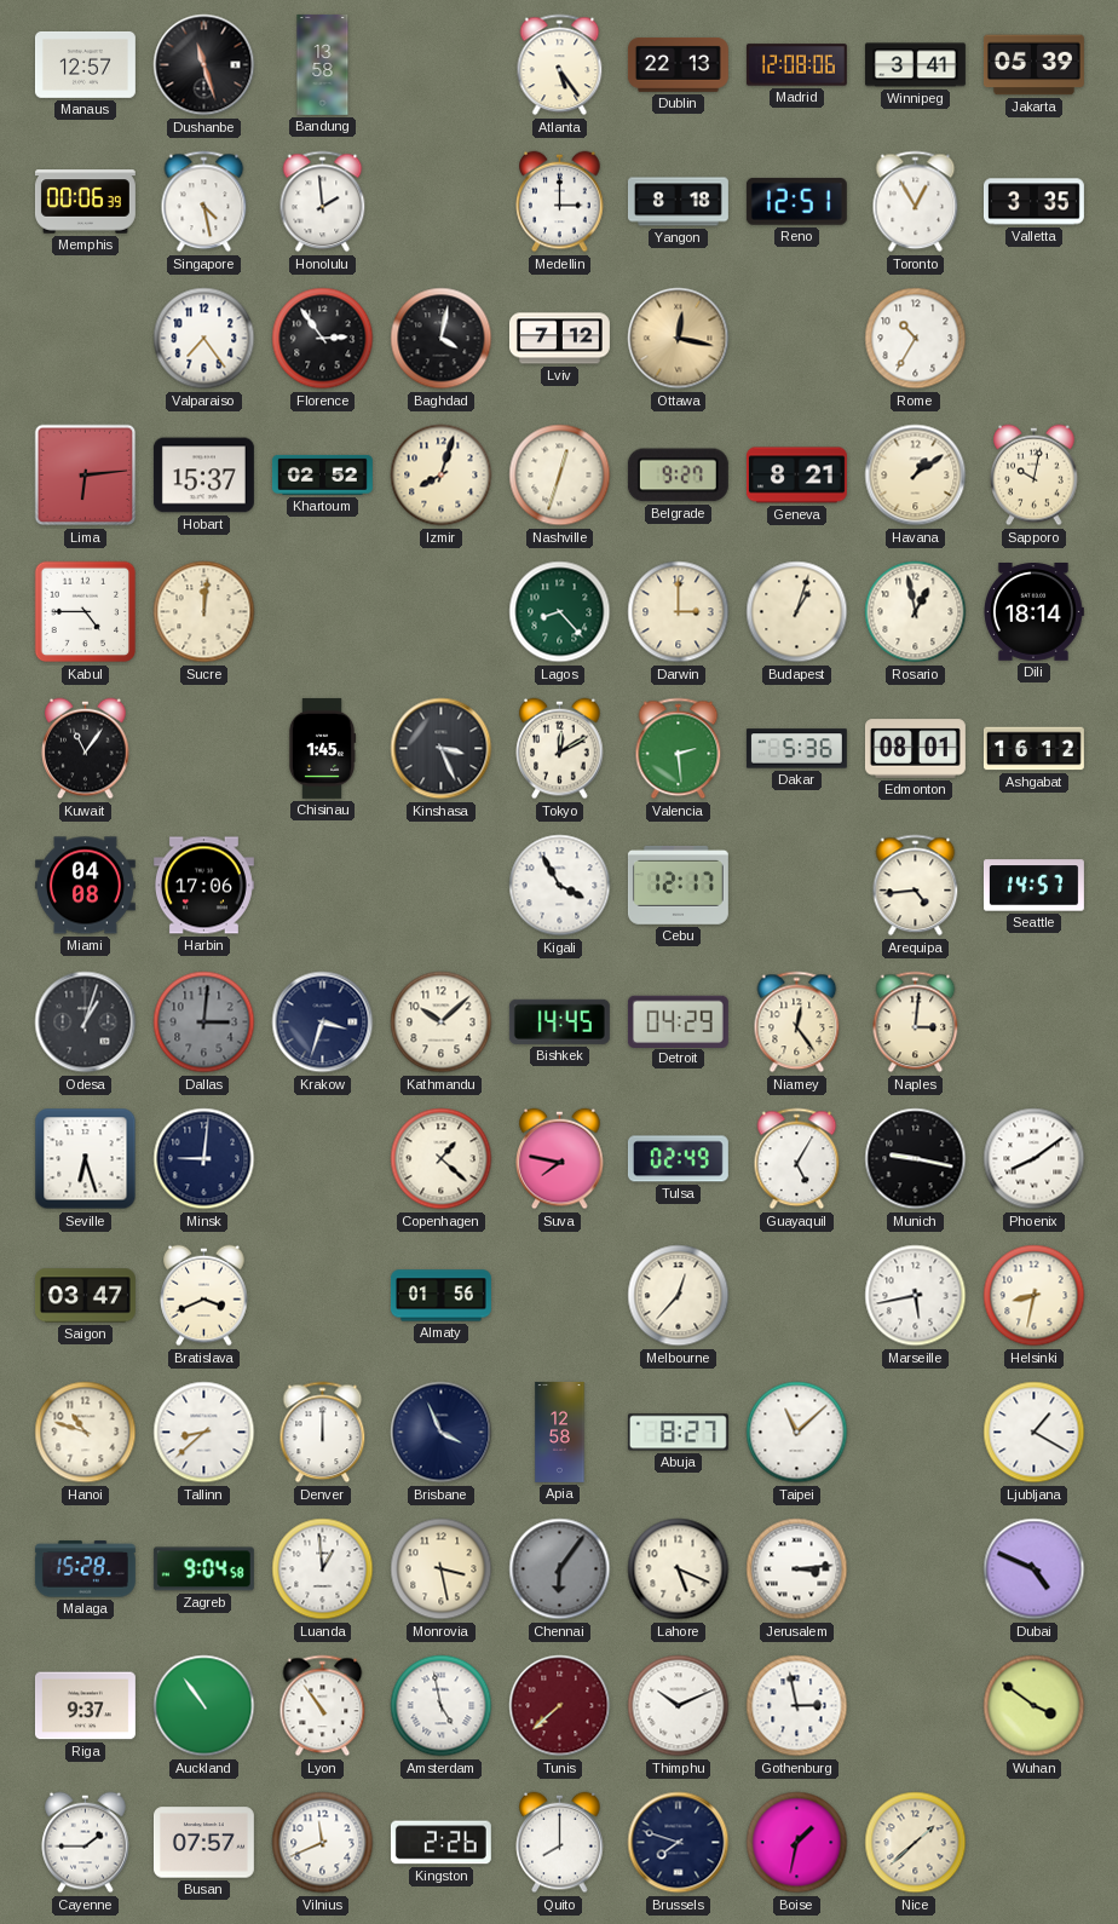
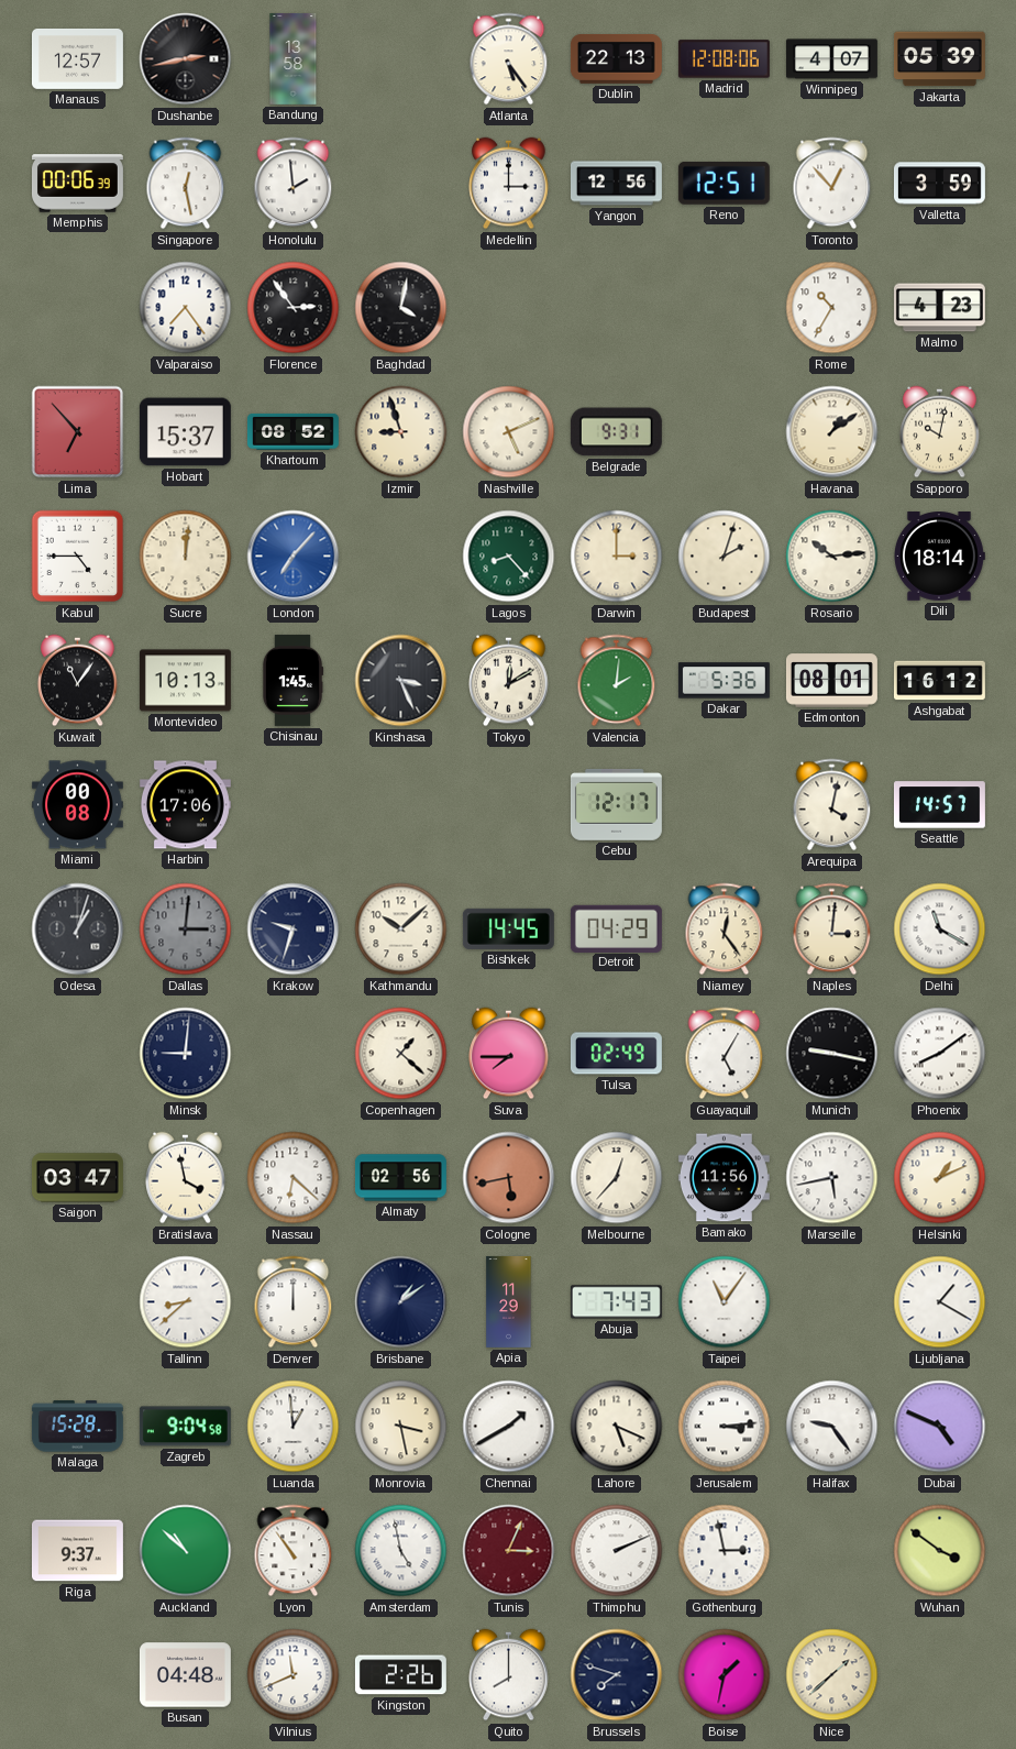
Dushanbe: 11:27 -> 2:43
Winnipeg: 3:41 -> 4:07
Singapore: 4:28 -> 12:28
Yangon: 8:18 -> 12:56
Toronto: 12:55 -> 12:53
Valletta: 3:35 -> 3:59
Lviv: 7:12 -> none
Ottawa: 12:17 -> none
Malmo: none -> 4:23
Lima: 6:14 -> 6:53
Khartoum: 02:52 -> 08:52
Izmir: 8:03 -> 8:57
Nashville: 12:33 -> 5:11
Belgrade: 9:27 -> 9:31
Geneva: 8:21 -> none
London: none -> 7:07
Budapest: 1:03 -> 2:03
Rosario: 12:58 -> 10:14
Montevideo: none -> 10:13
Valencia: 2:29 -> 2:01
Miami: 04:08 -> 00:08
Kigali: 3:55 -> none
Arequipa: 4:44 -> 4:02
Krakow: 3:33 -> 9:33
Delhi: none -> 11:20
Seville: 6:27 -> none
Suva: 7:47 -> 7:45
Bratislava: 3:41 -> 3:58
Nassau: none -> 6:22
Almaty: 01:56 -> 02:56
Cologne: none -> 5:43
Bamako: none -> 11:56
Helsinki: 8:32 -> 1:11
Hanoi: 10:48 -> none
Brisbane: 3:56 -> 1:09
Apia: 12:58 -> 11:29
Abuja: 8:27 -> 7:43
Taipei: 11:08 -> 11:06
Chennai: 6:06 -> 1:40
Chennai dial: grey -> white
Halifax: none -> 9:24
Auckland: 10:54 -> 10:52
Tunis: 7:38 -> 3:04
Thimphu: 10:11 -> 2:11
Cayenne: 1:45 -> none
Busan: 07:57 -> 04:48
